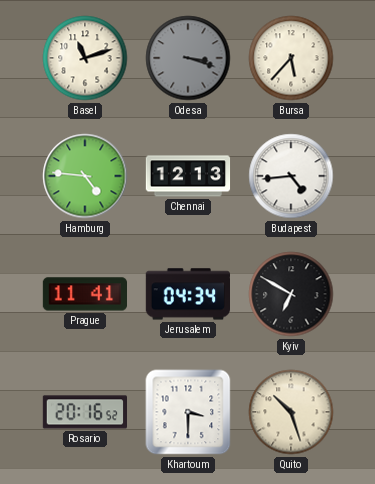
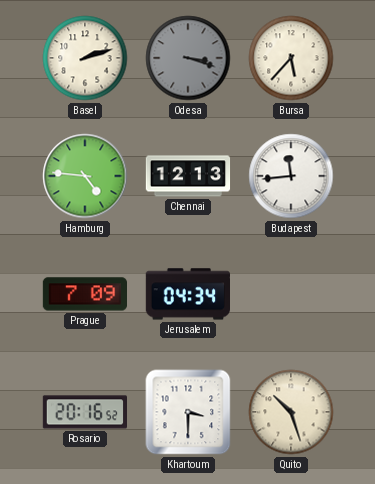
Basel: 11:12 -> 2:12
Budapest: 4:44 -> 11:44
Prague: 11:41 -> 7:09
Kyiv: 6:50 -> none
